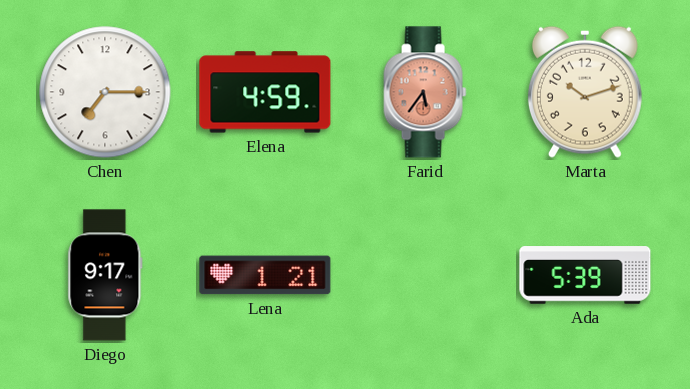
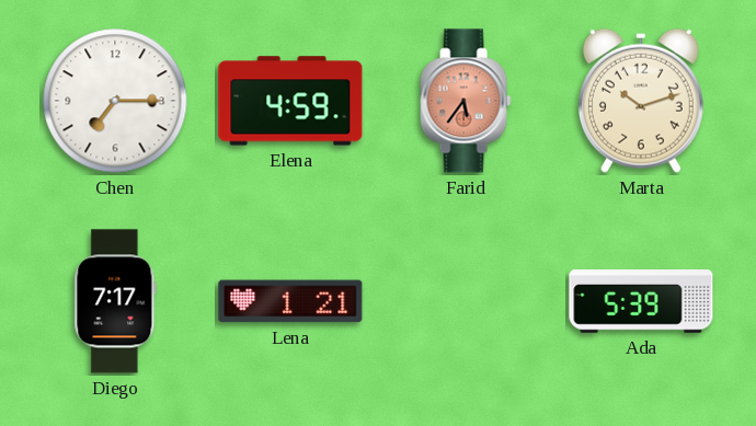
Diego: 9:17 -> 7:17
